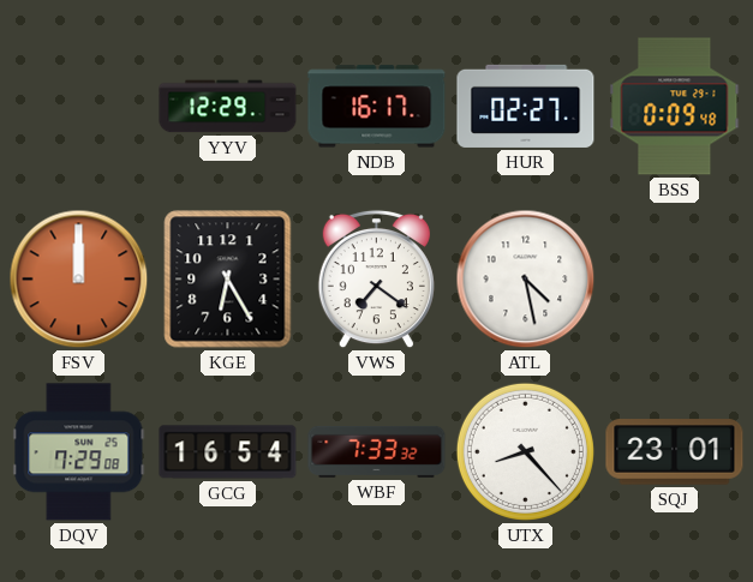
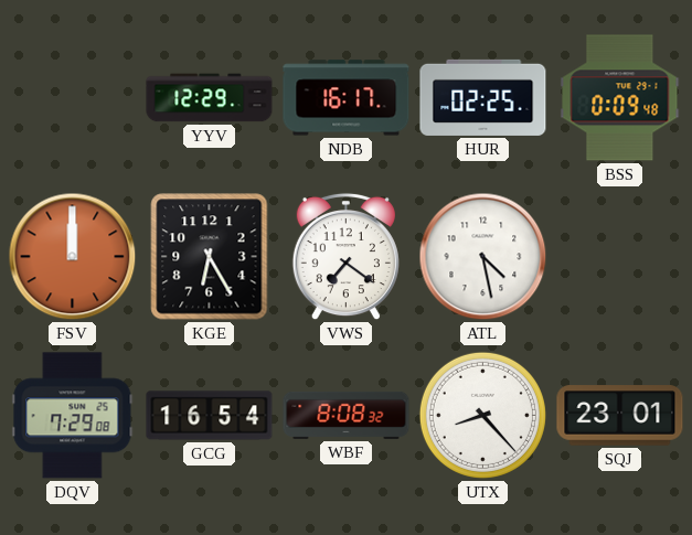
HUR: 02:27 -> 02:25
WBF: 7:33 -> 8:08
